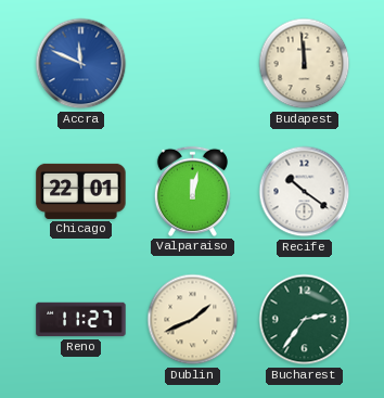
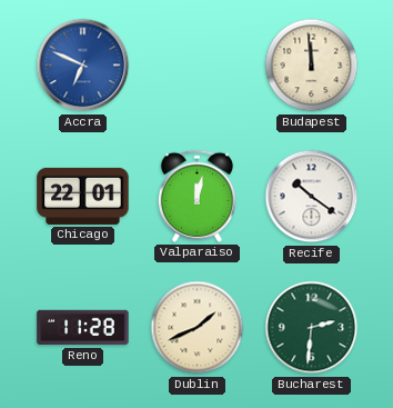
Accra: 11:49 -> 6:49
Reno: 11:27 -> 11:28
Bucharest: 2:36 -> 2:31
